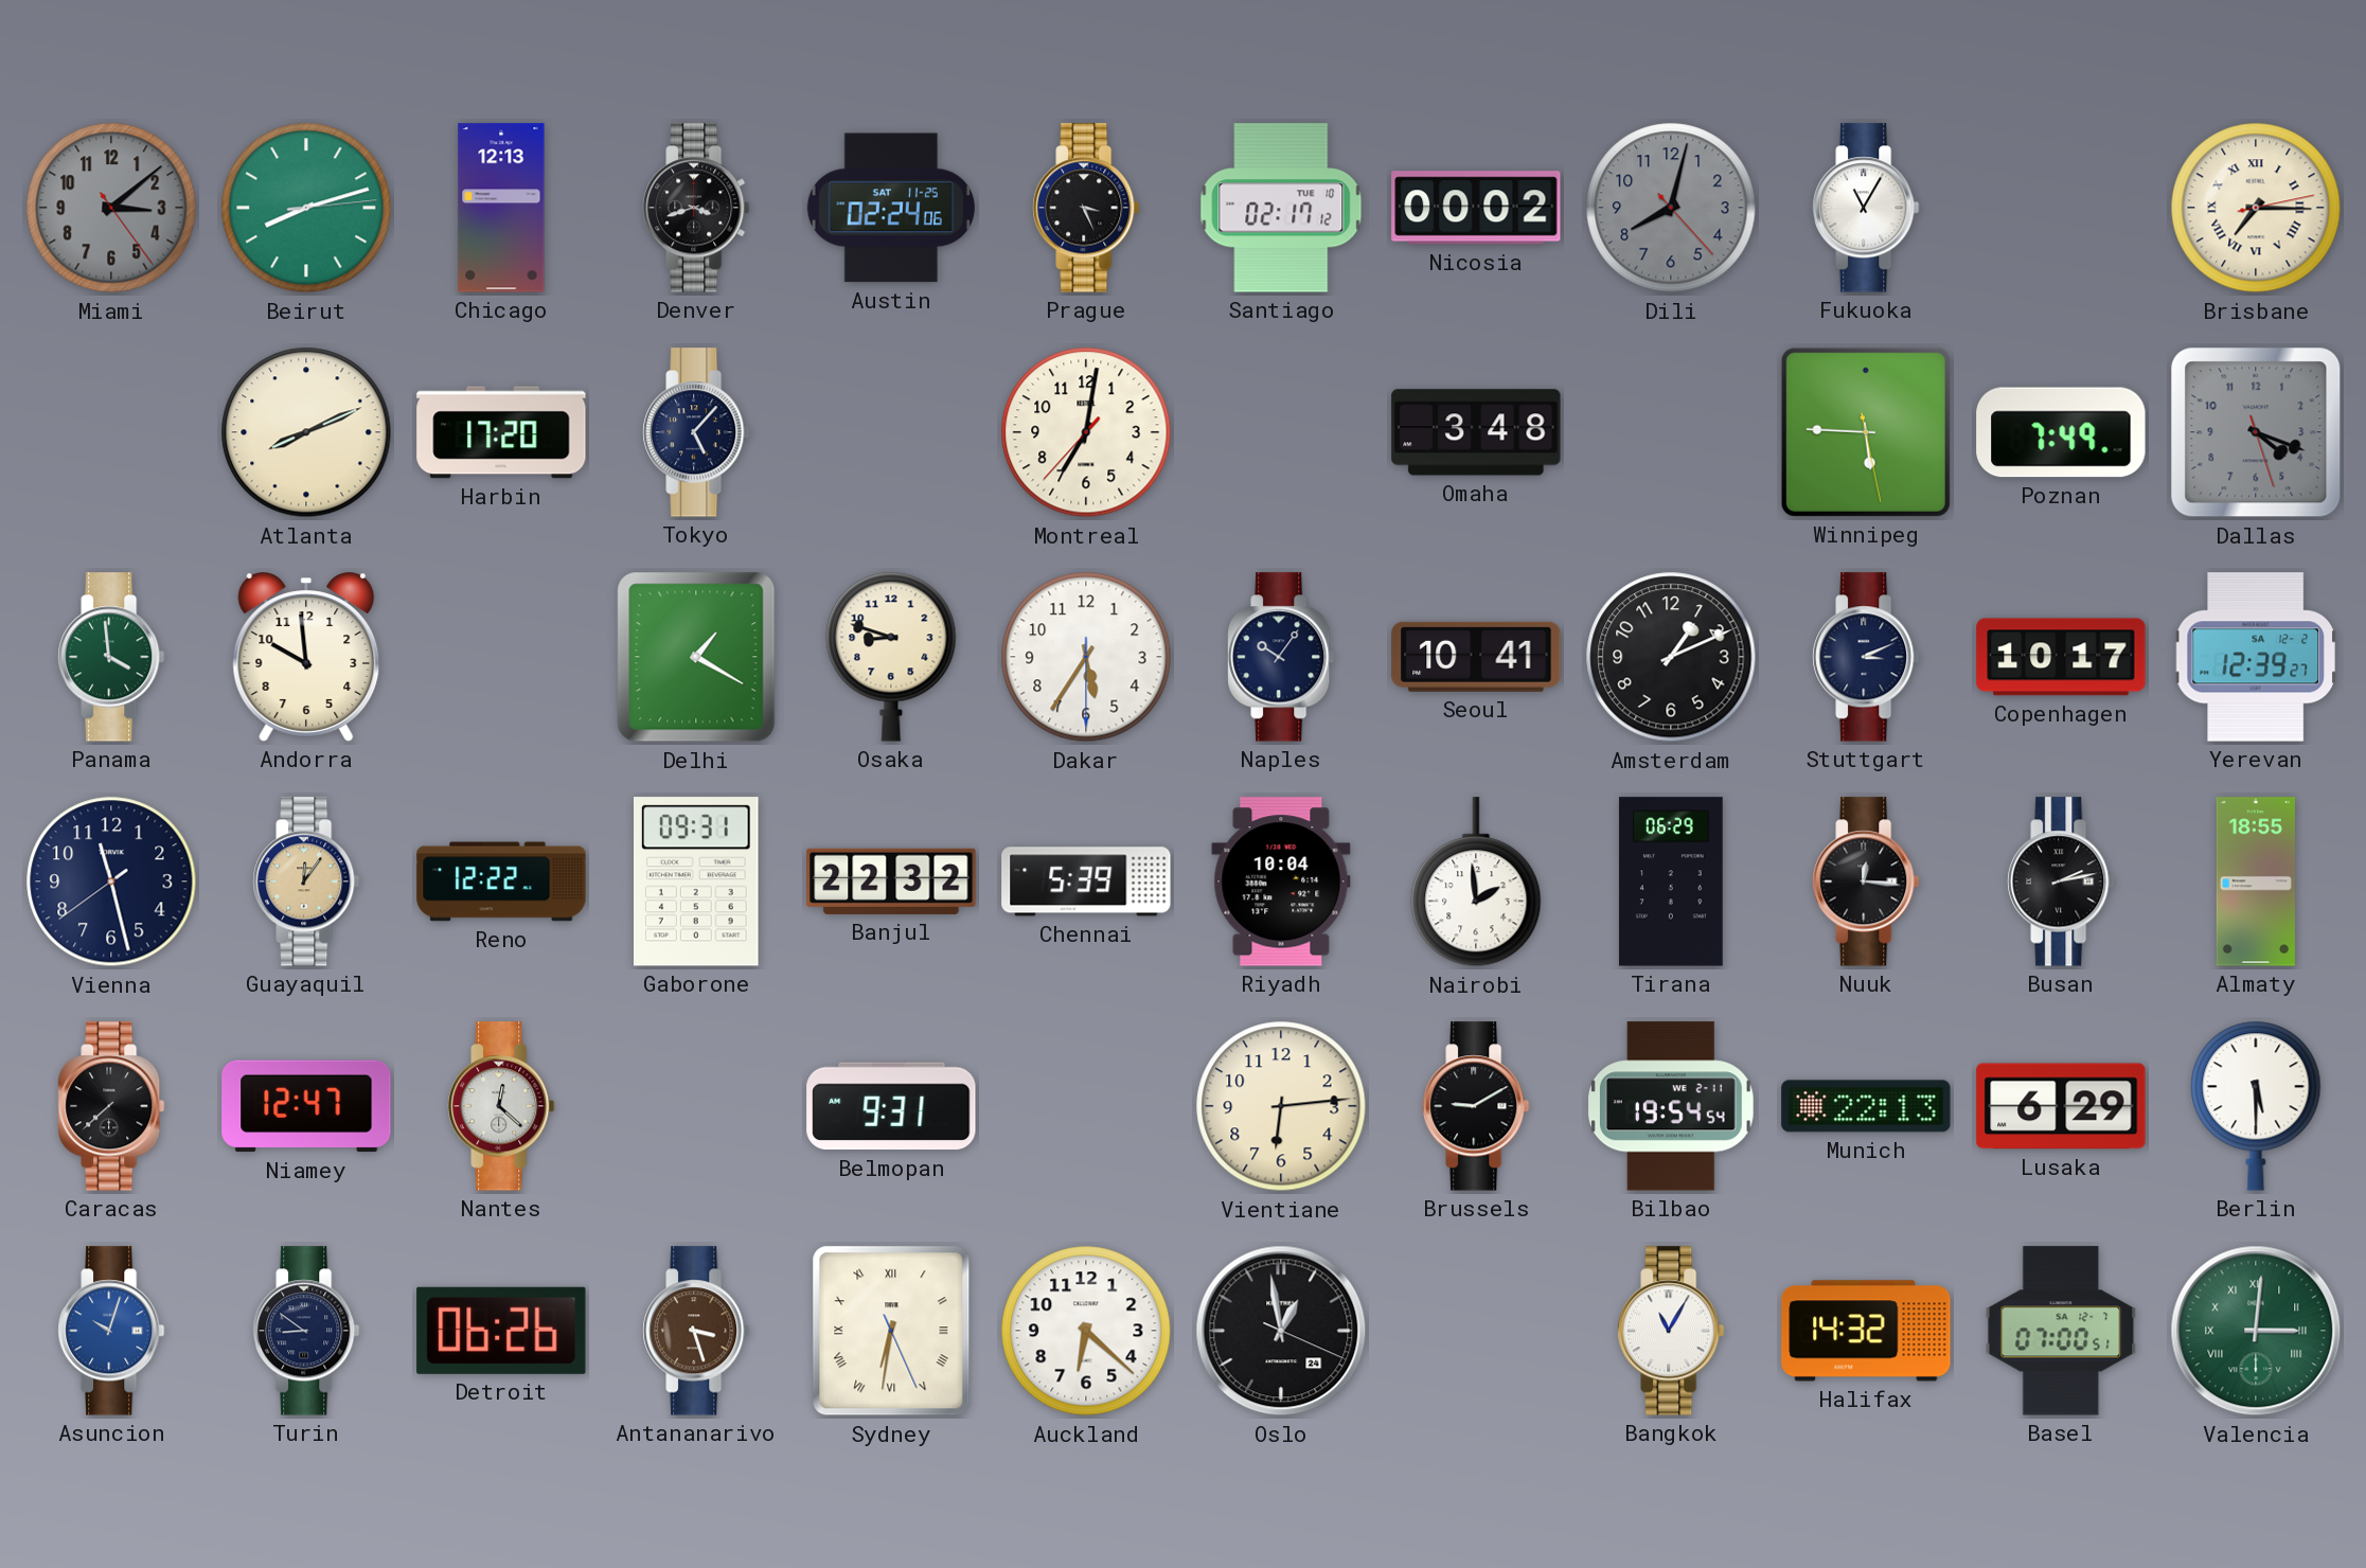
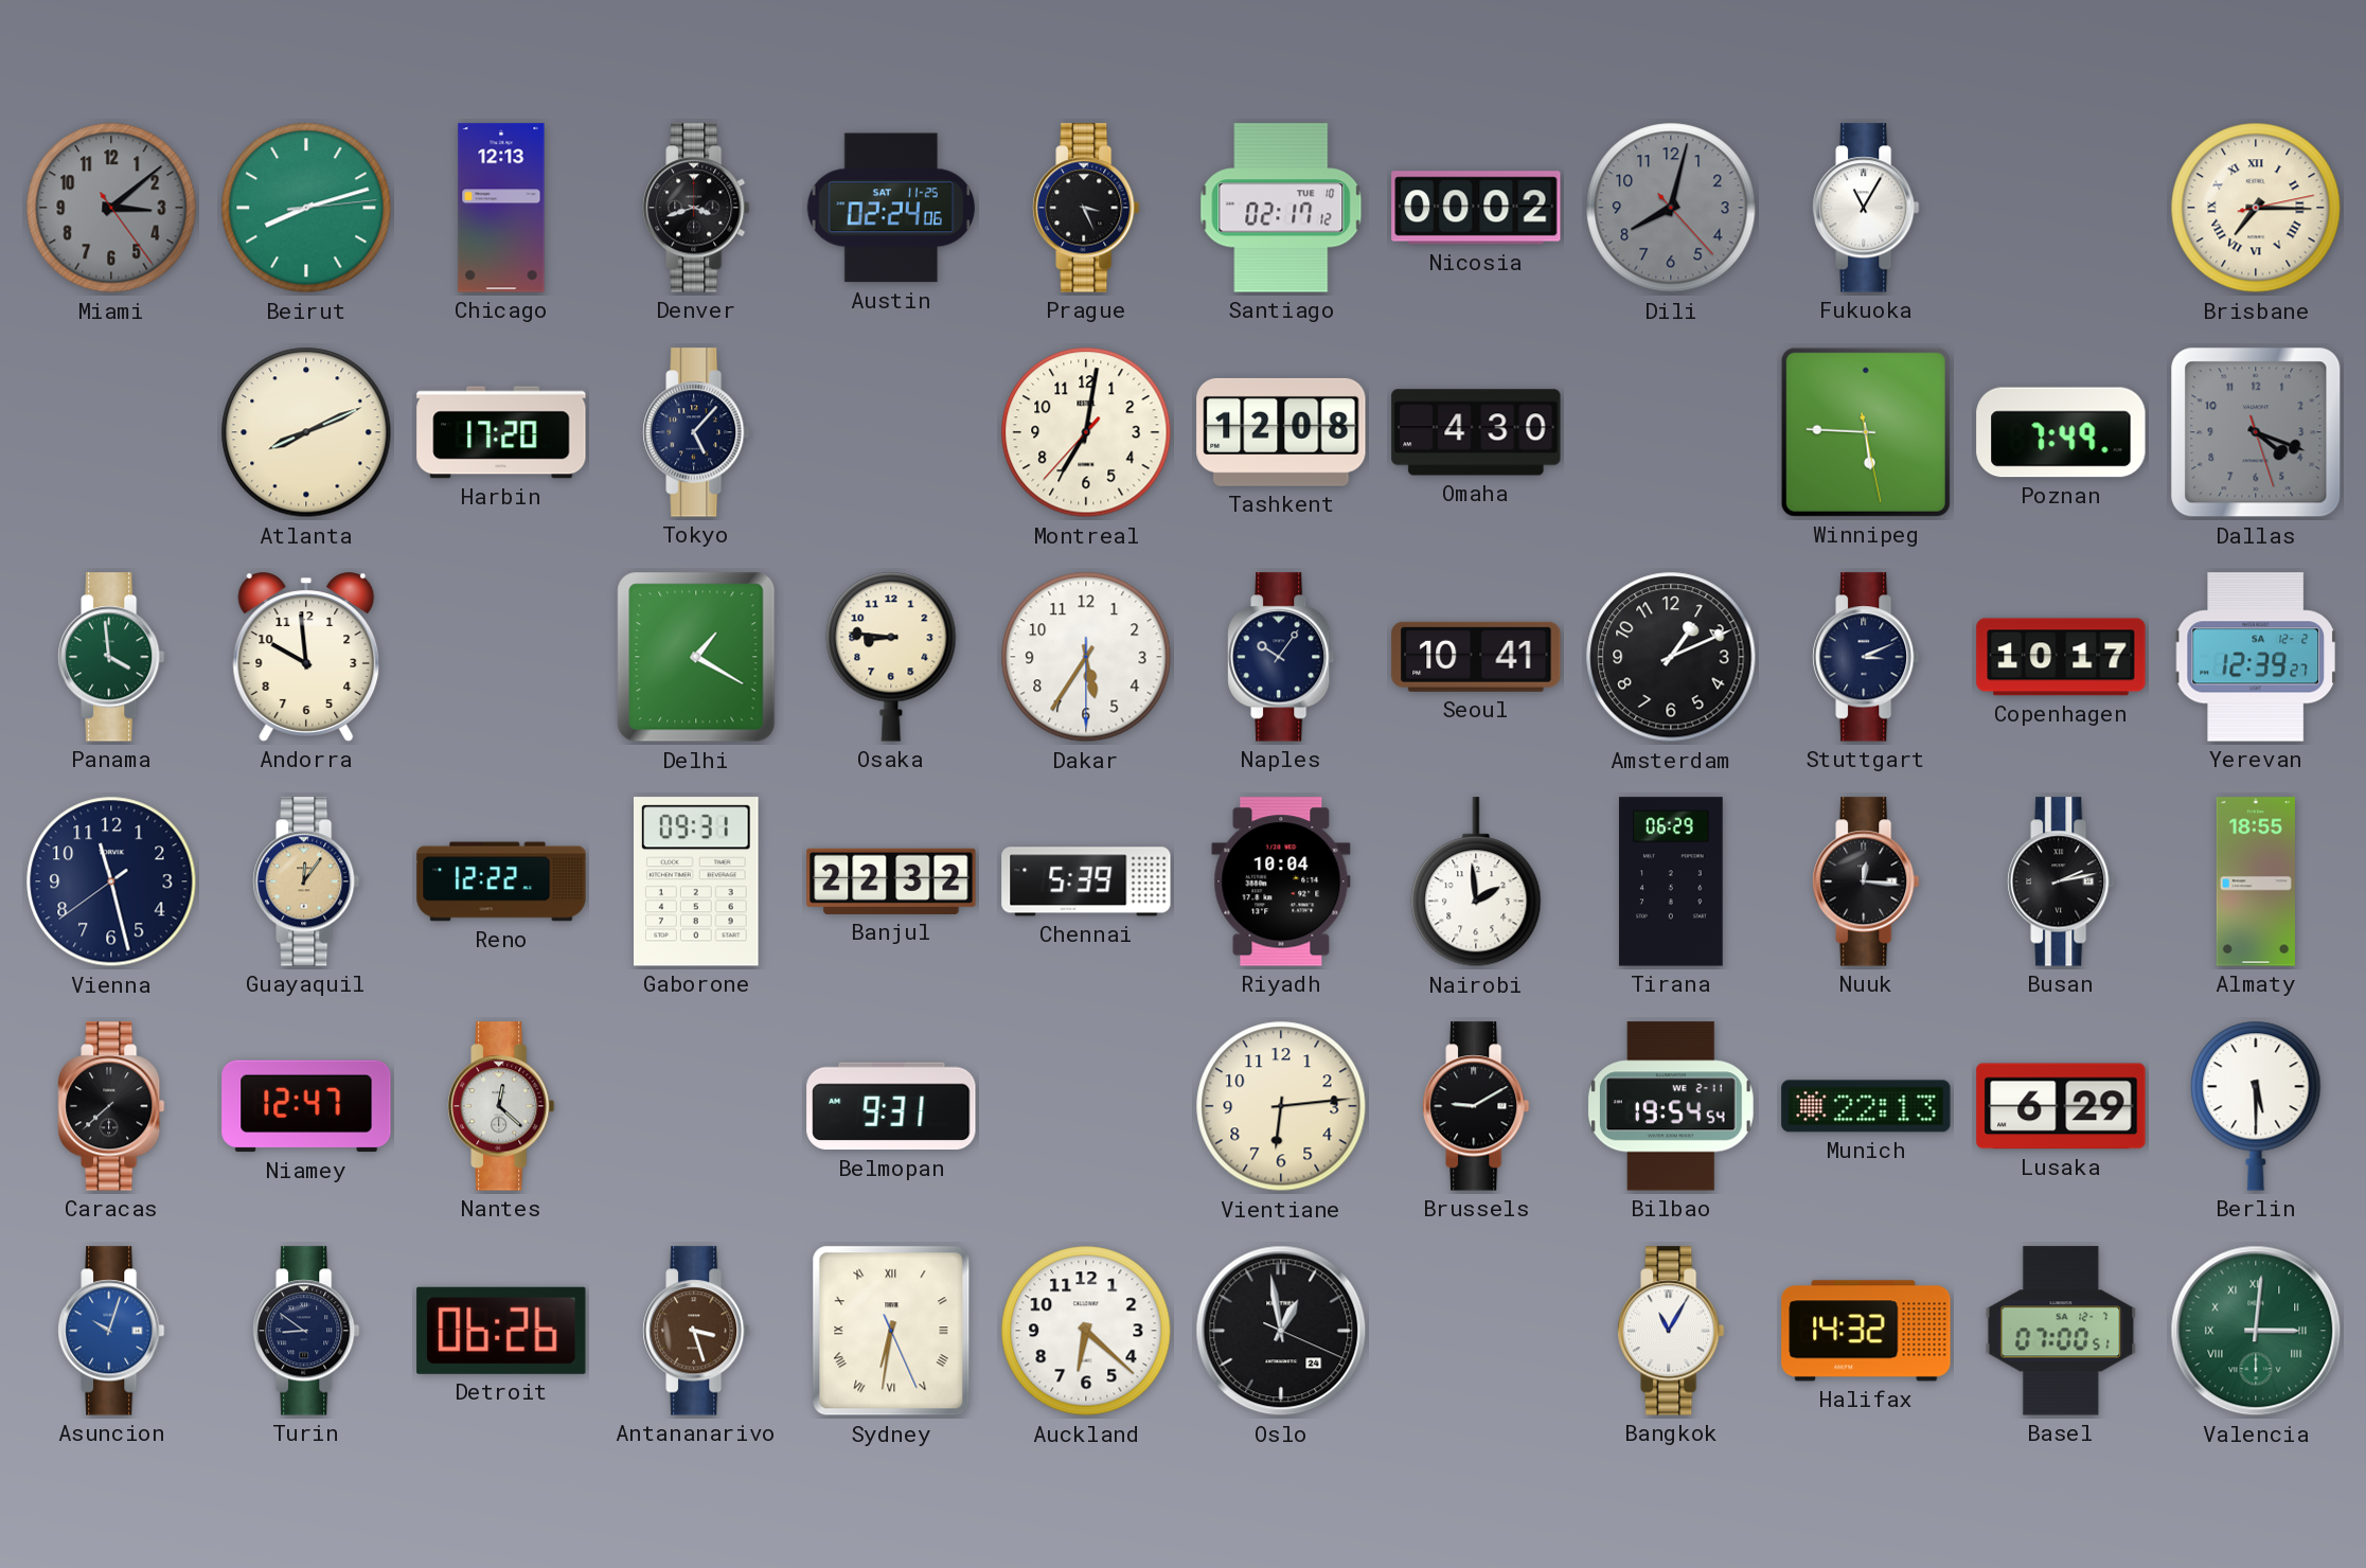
Tashkent: none -> 12:08
Omaha: 3:48 -> 4:30
Osaka: 8:48 -> 8:46
